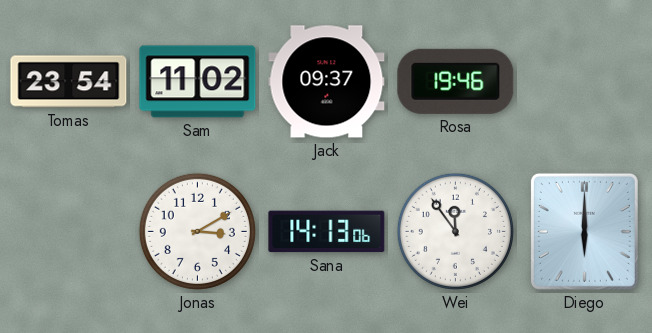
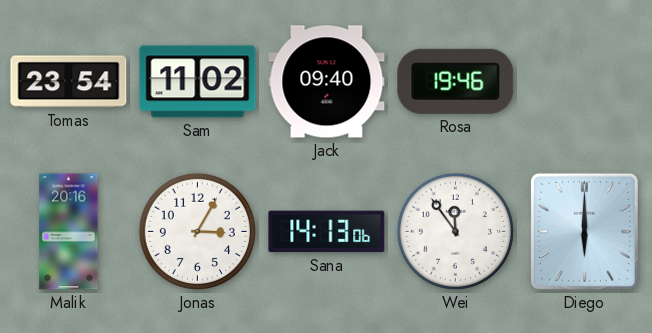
Jack: 09:37 -> 09:40
Malik: none -> 20:16
Jonas: 3:10 -> 3:05
